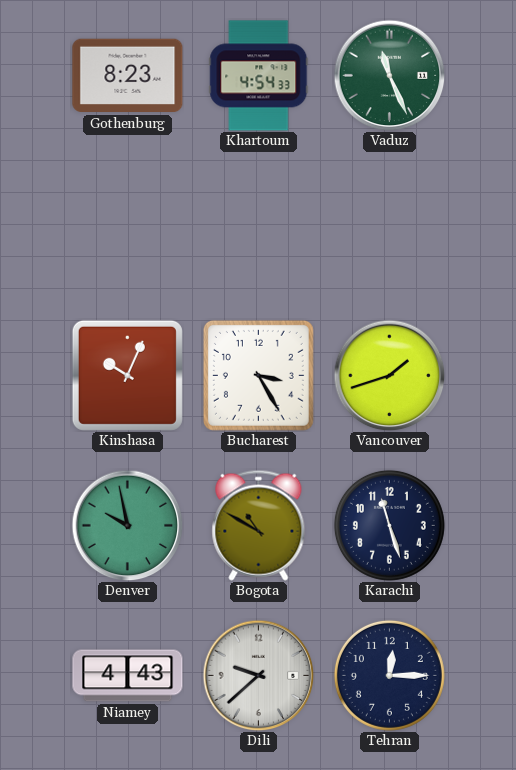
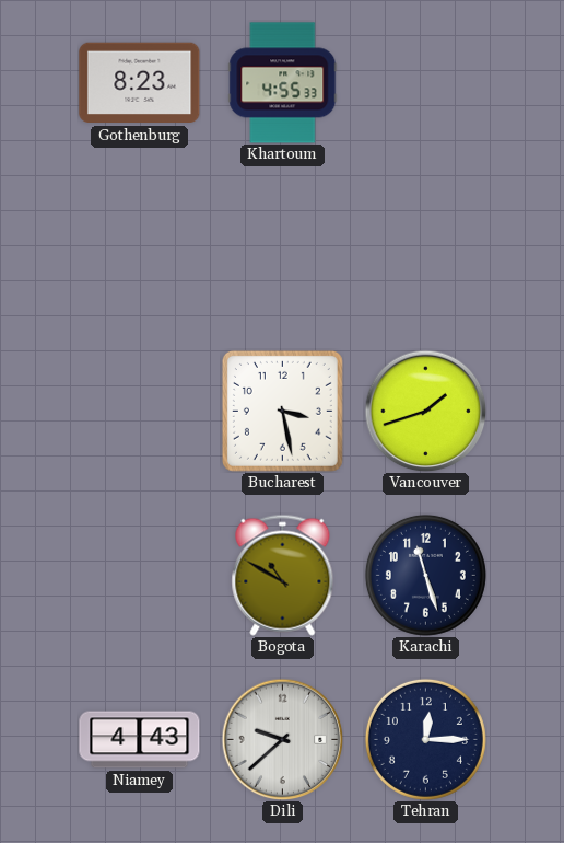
Khartoum: 4:54 -> 4:55
Vaduz: 11:26 -> none
Kinshasa: 10:04 -> none
Bucharest: 3:25 -> 3:28
Denver: 9:58 -> none
